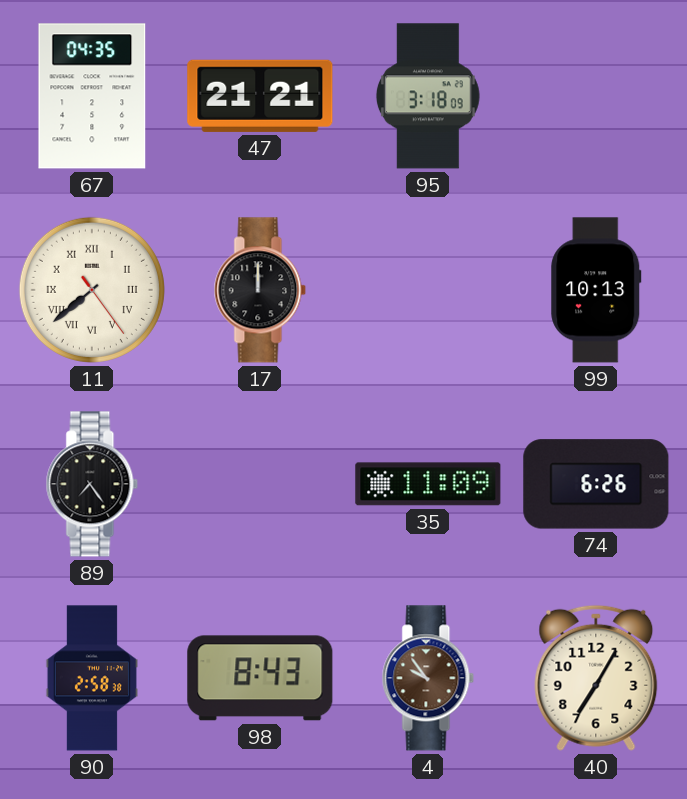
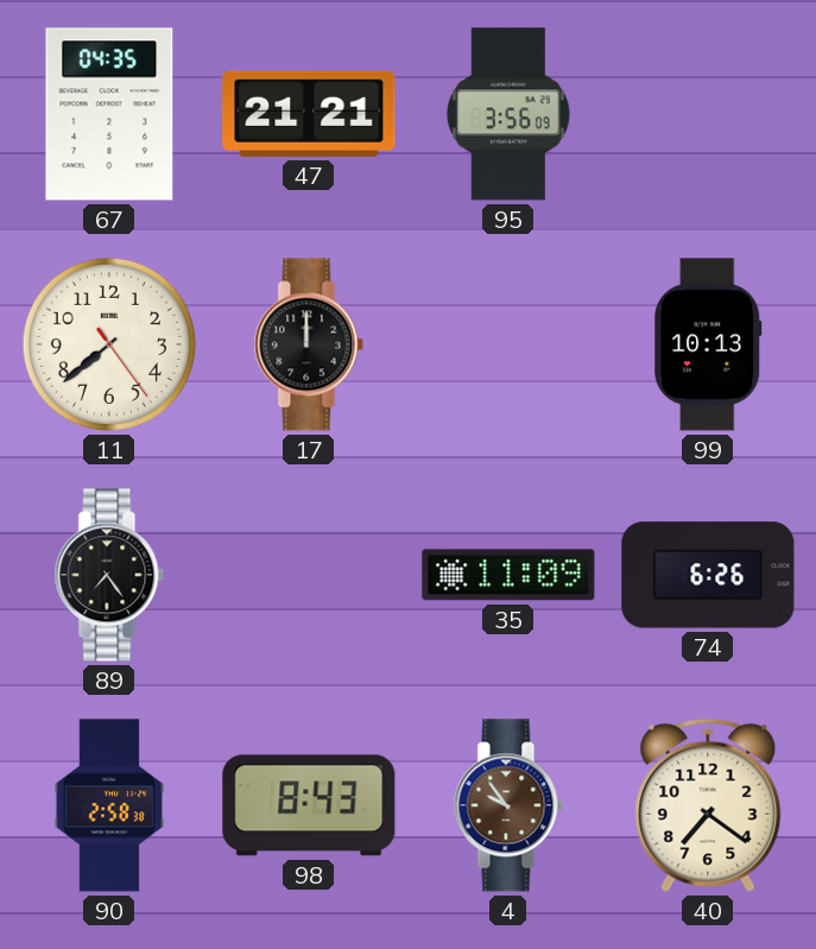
95: 3:18 -> 3:56
11 numerals: Roman -> Arabic
40: 7:05 -> 7:21
